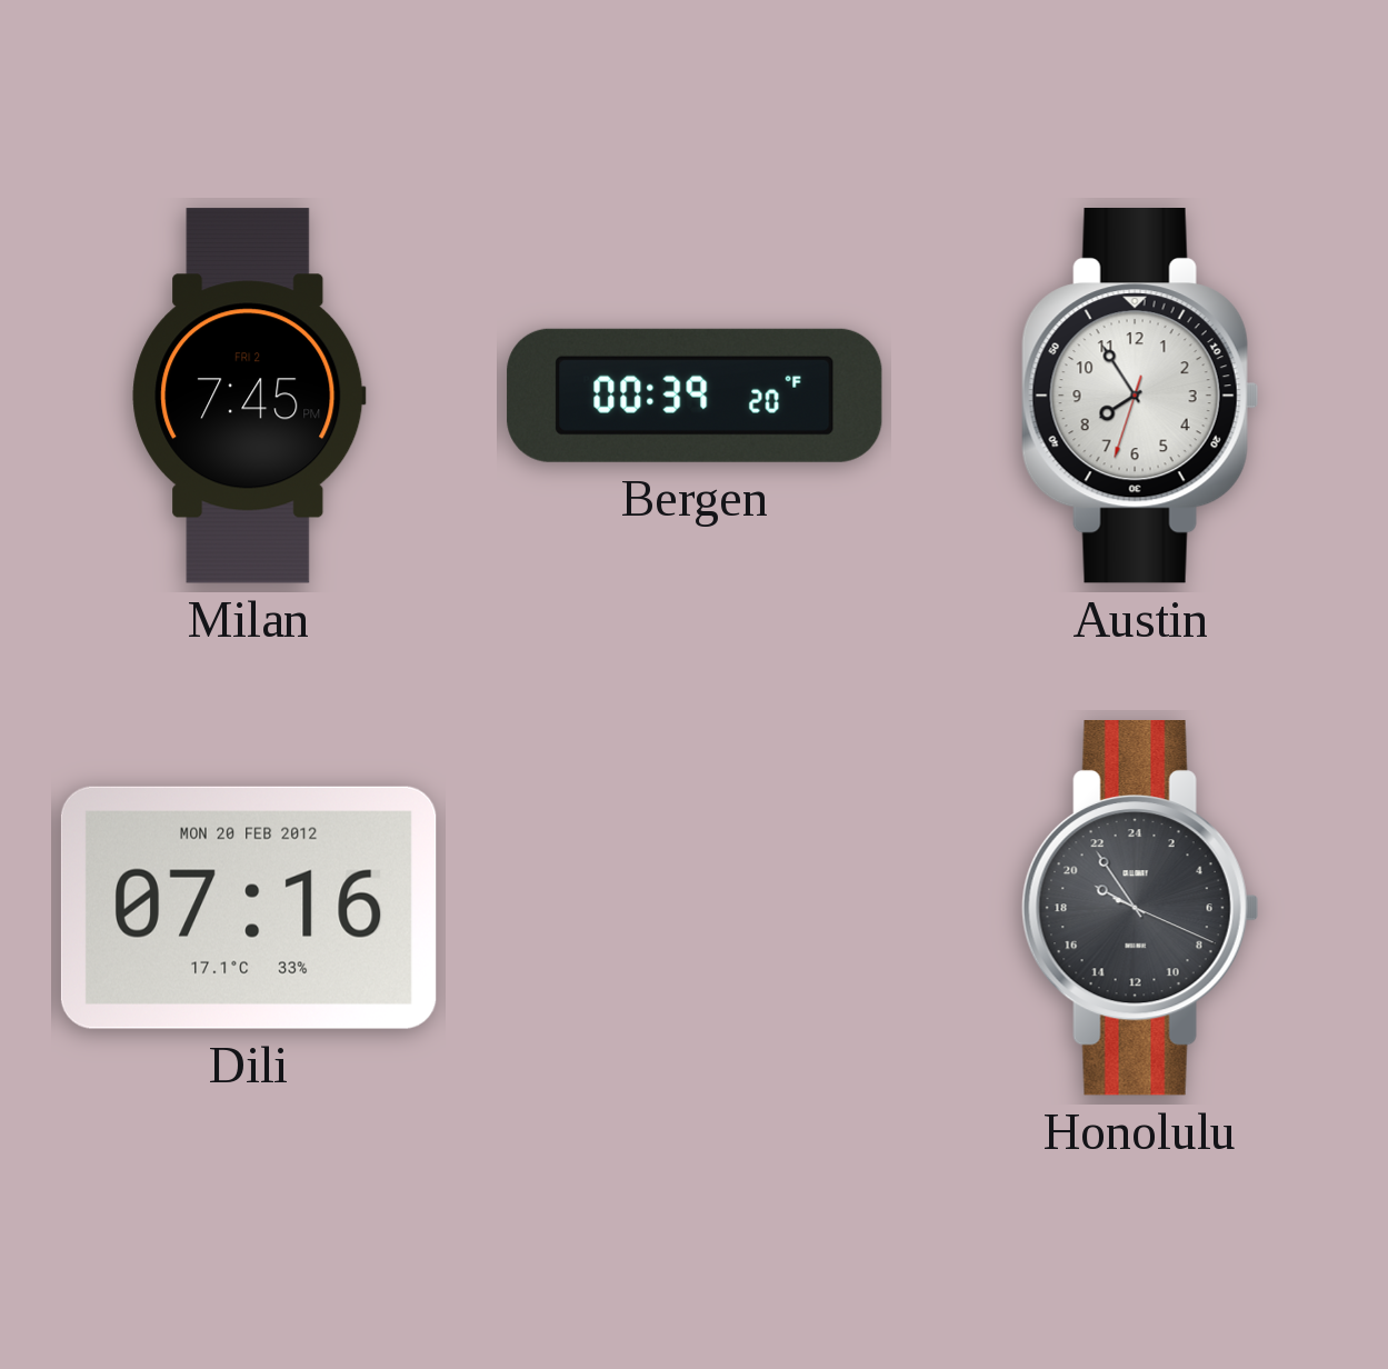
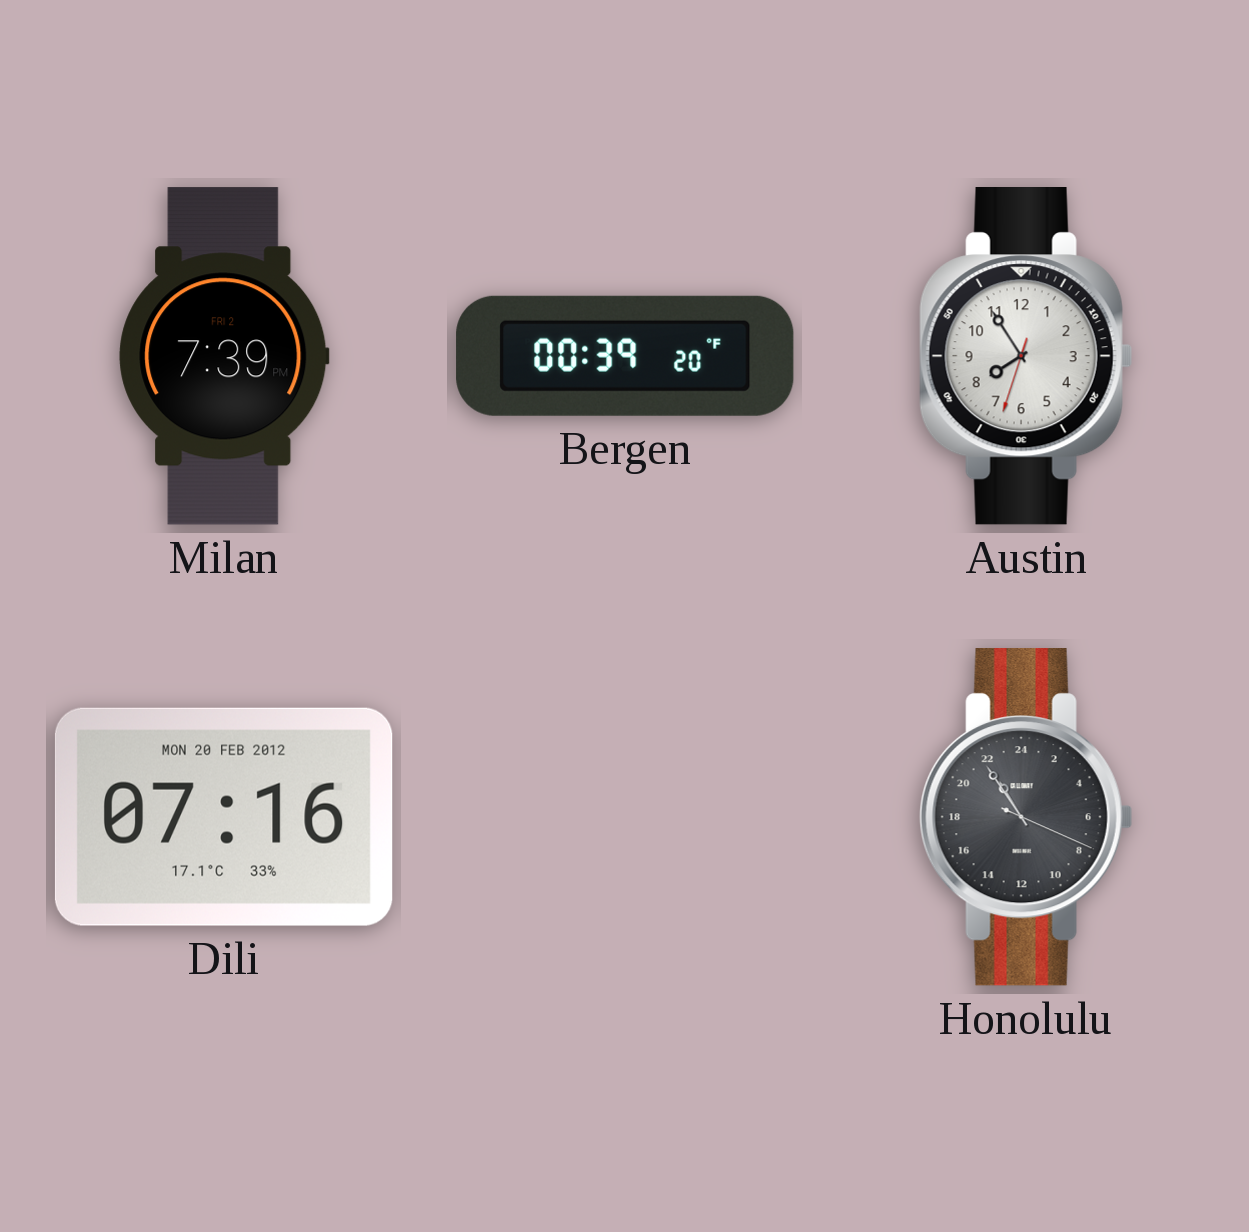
Milan: 7:45 -> 7:39
Honolulu: 19:54 -> 21:54
